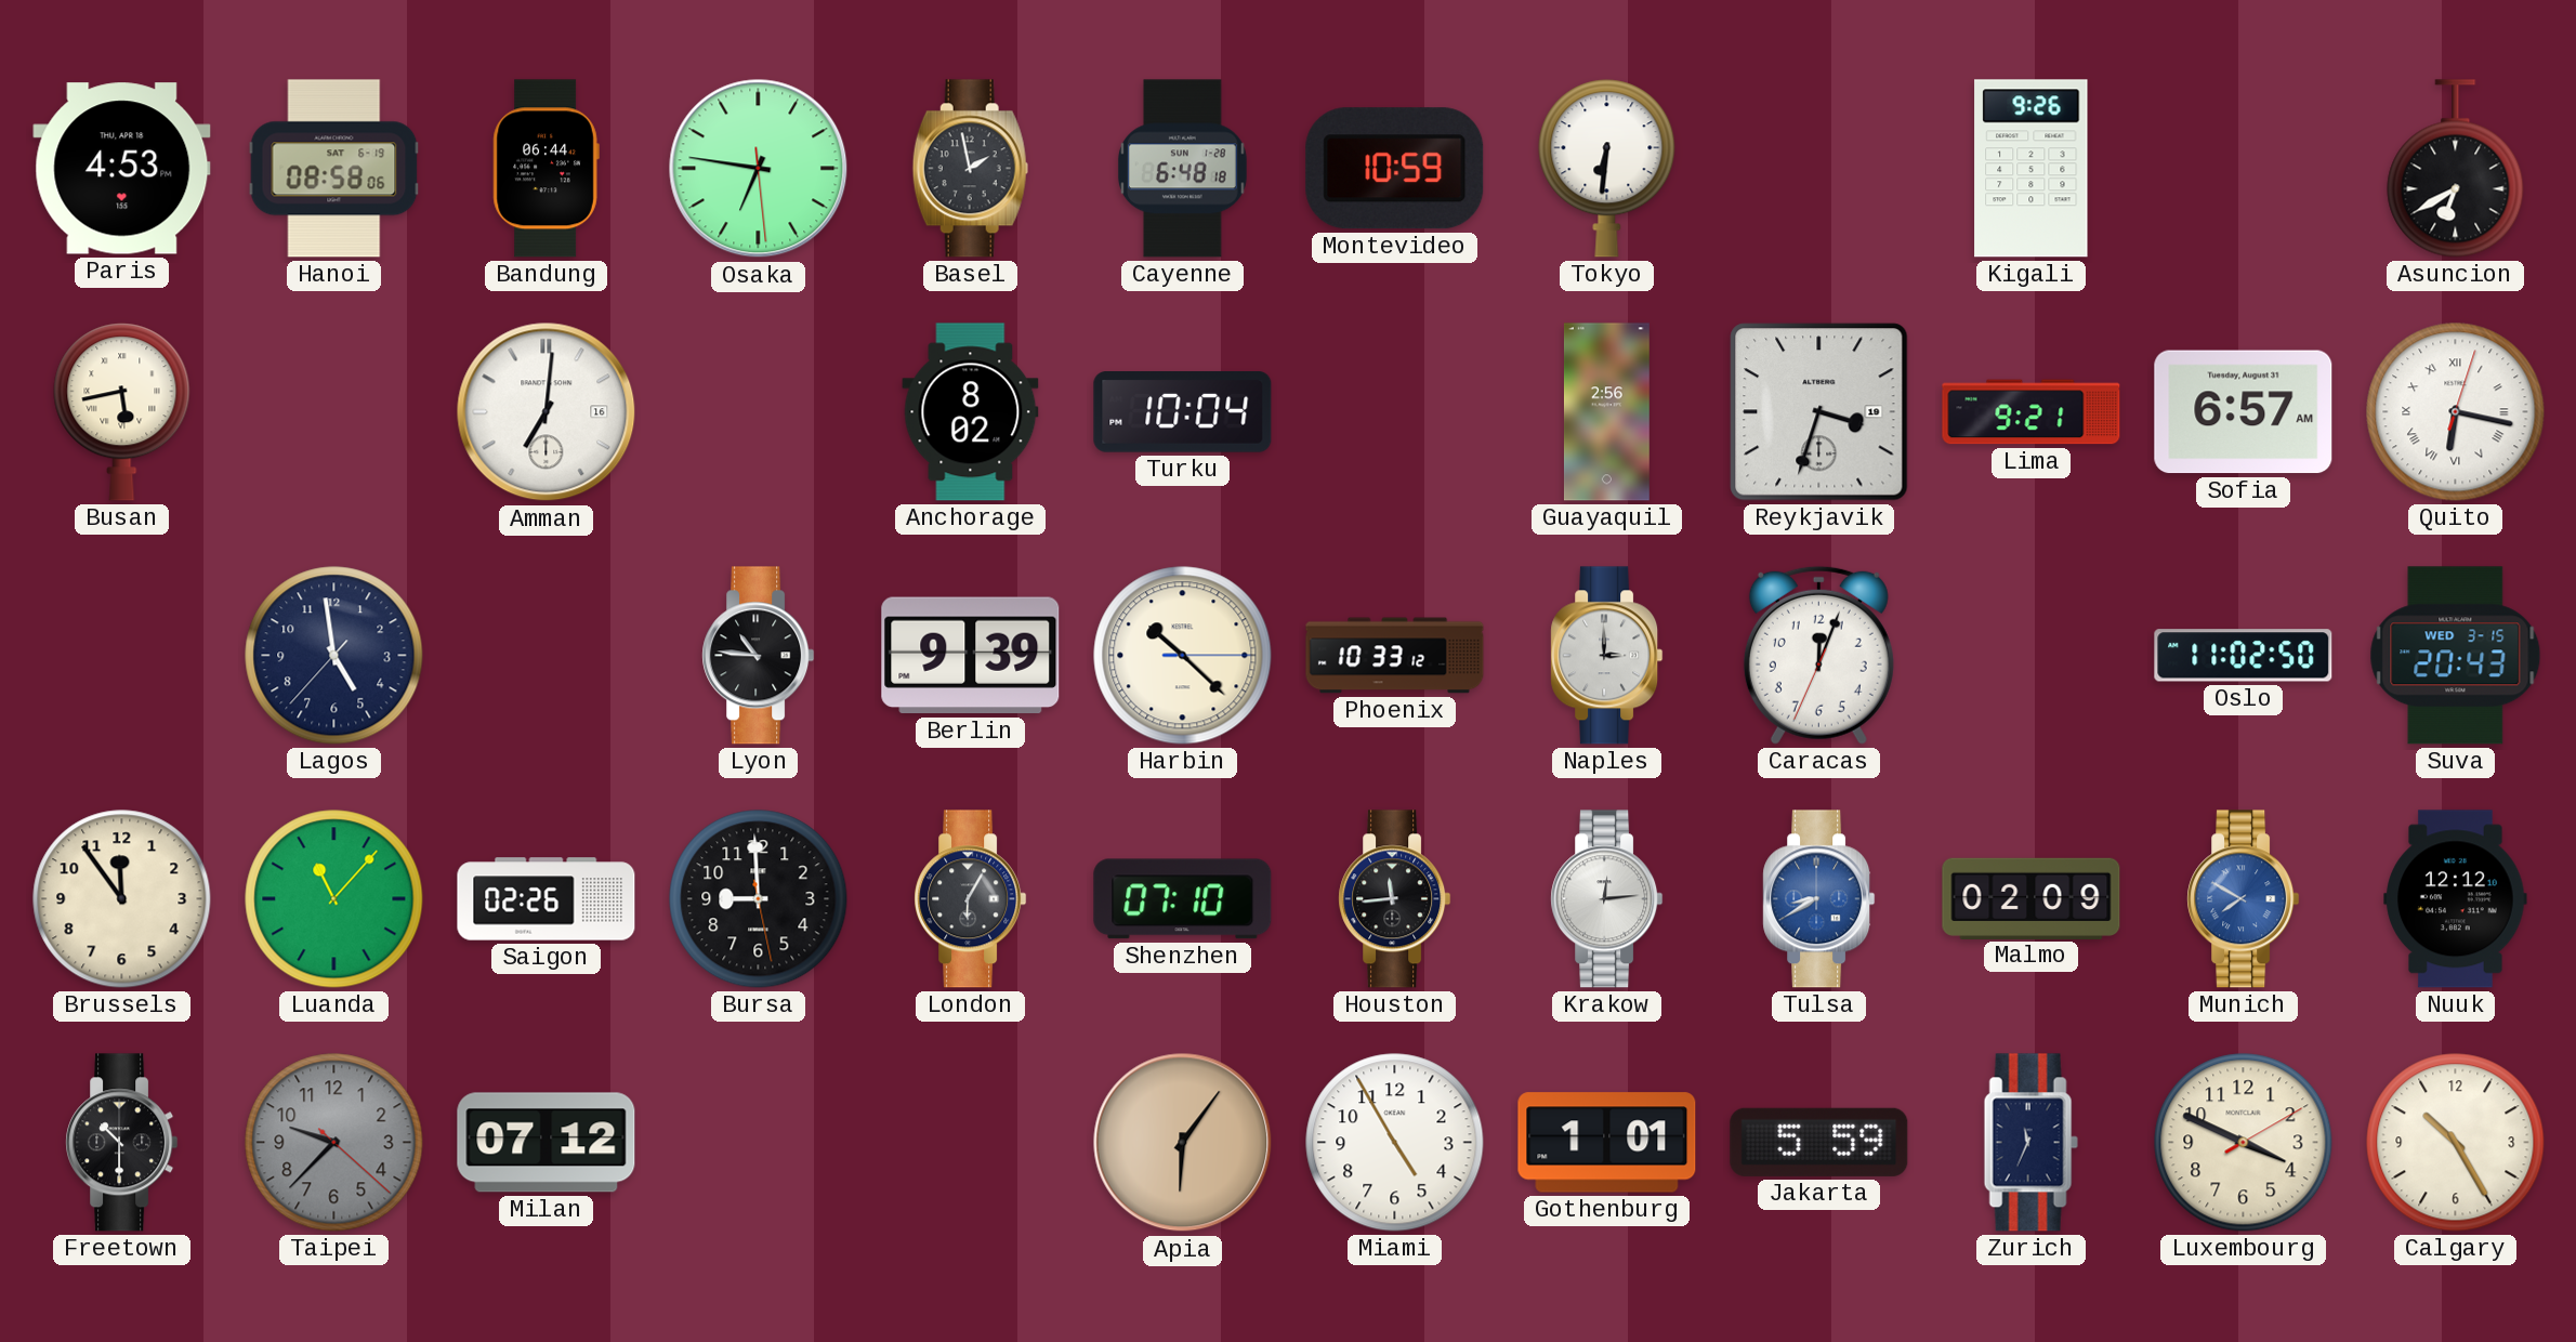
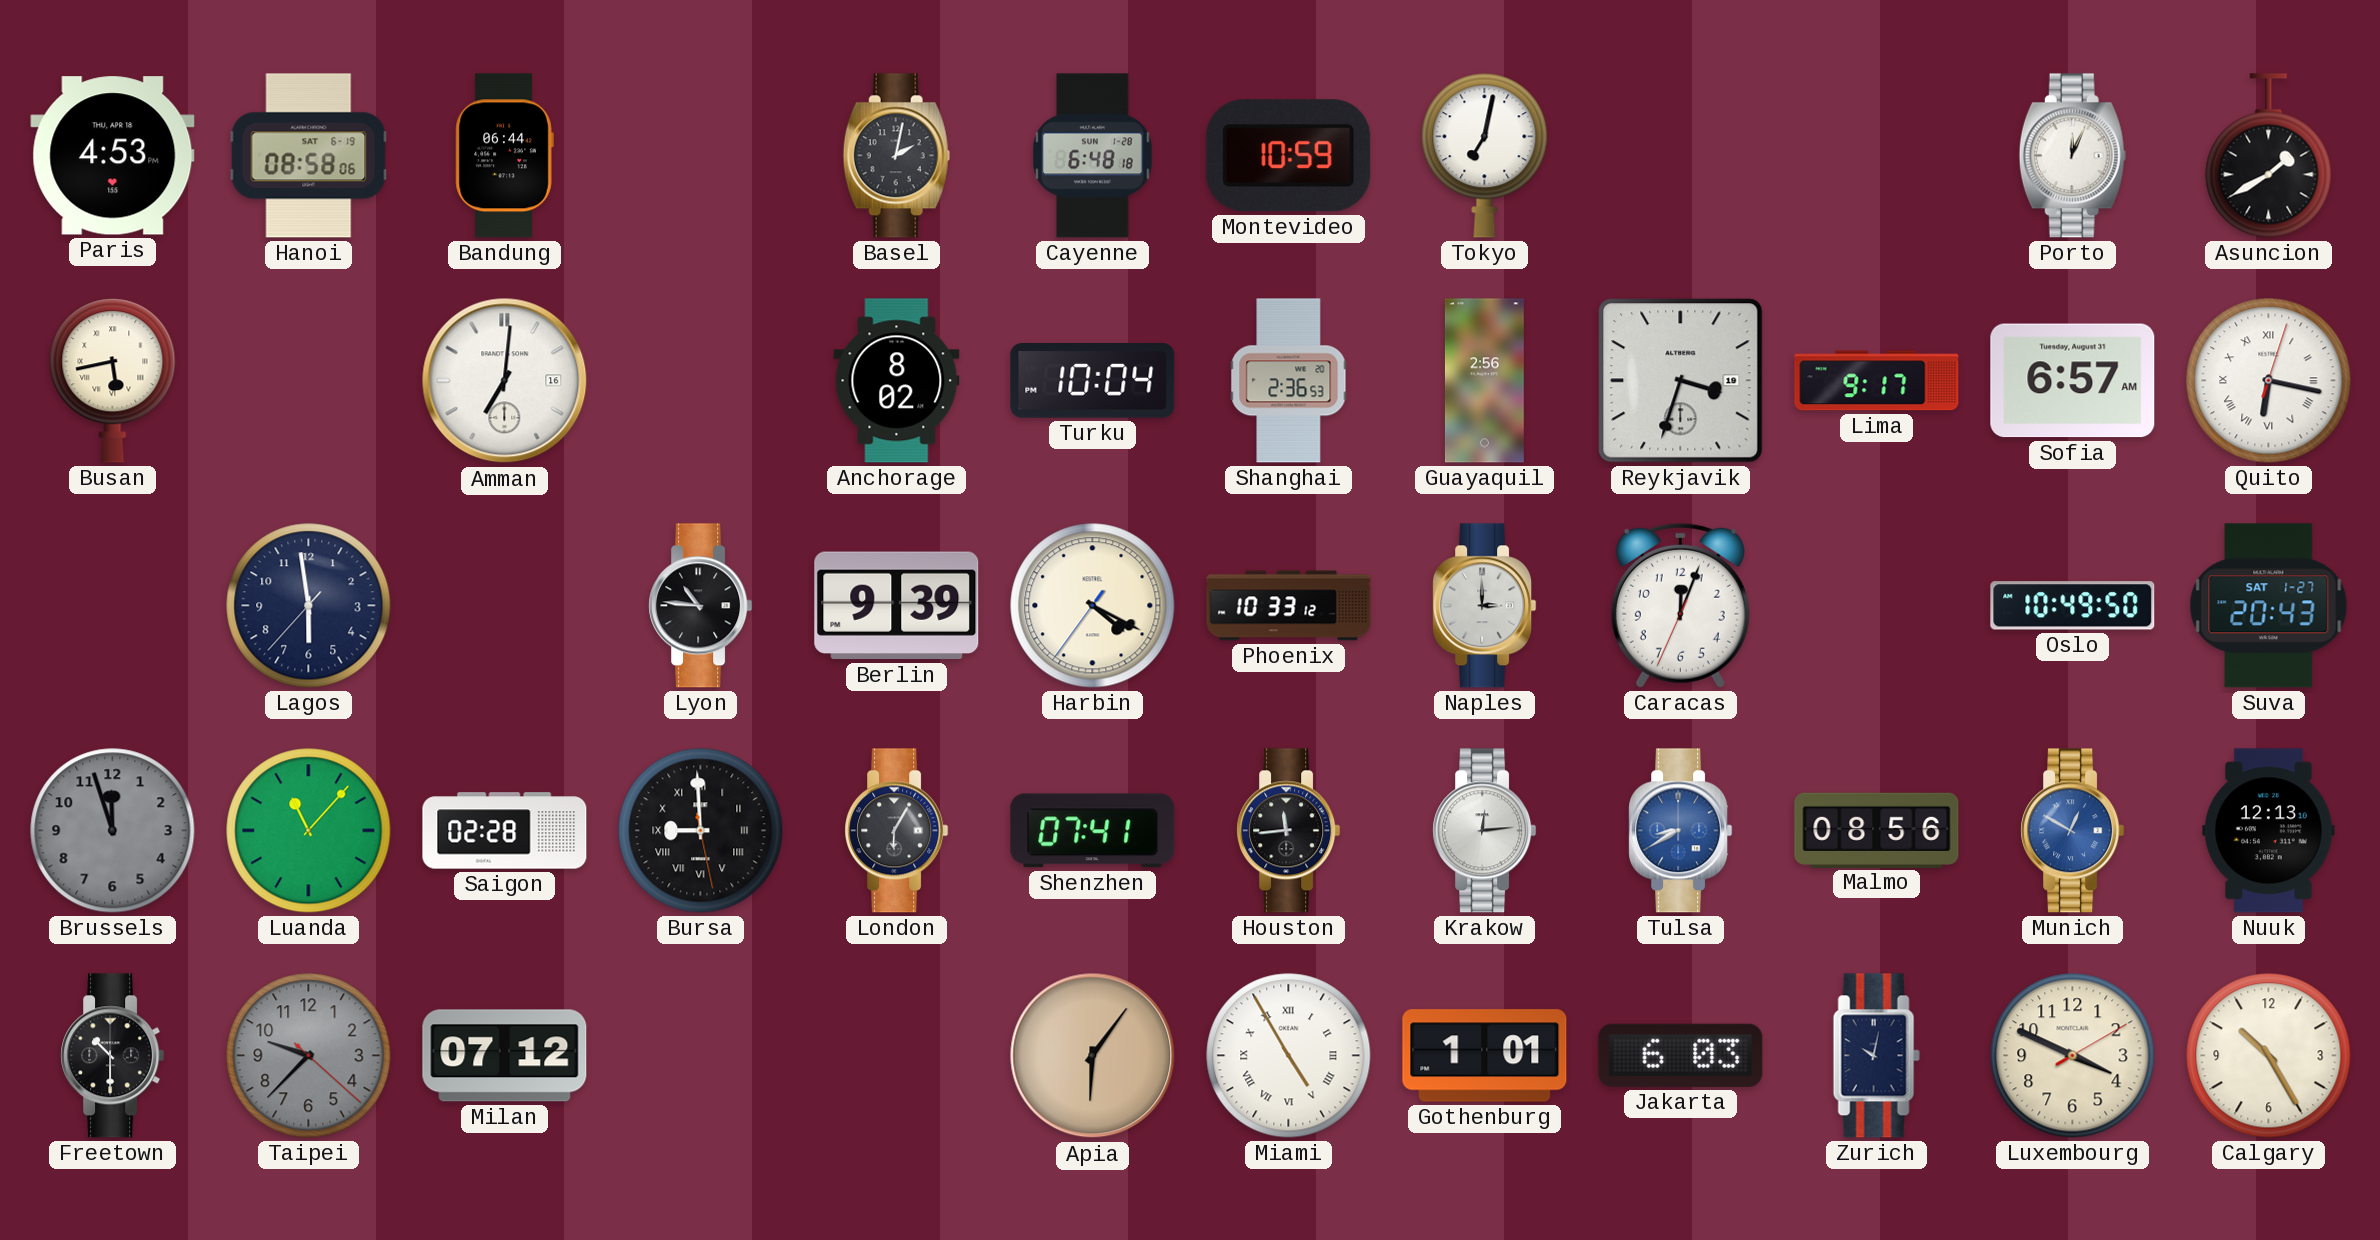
Osaka: 6:46 -> none
Basel: 1:58 -> 2:02
Tokyo: 6:31 -> 7:02
Kigali: 9:26 -> none
Porto: none -> 12:04
Asuncion: 6:40 -> 1:40
Shanghai: none -> 2:36
Lima: 9:21 -> 9:17
Lagos: 4:58 -> 5:58
Harbin: 10:22 -> 4:19
Oslo: 11:02 -> 10:49
Suva date: WED 3-15 -> SAT 1-27
Brussels: 11:54 -> 11:57
Brussels dial: cream -> grey
Saigon: 02:26 -> 02:28
Bursa numerals: Arabic -> Roman
Shenzhen: 07:10 -> 07:41
Malmo: 02:09 -> 08:56
Munich: 7:50 -> 12:50
Nuuk: 12:12 -> 12:13
Miami numerals: Arabic -> Roman
Jakarta: 5:59 -> 6:03
Zurich: 11:34 -> 10:02
